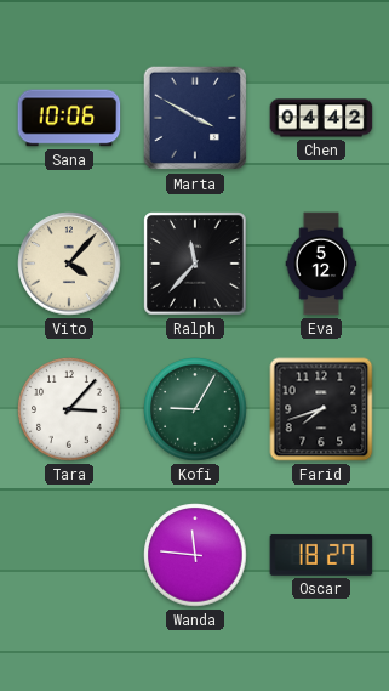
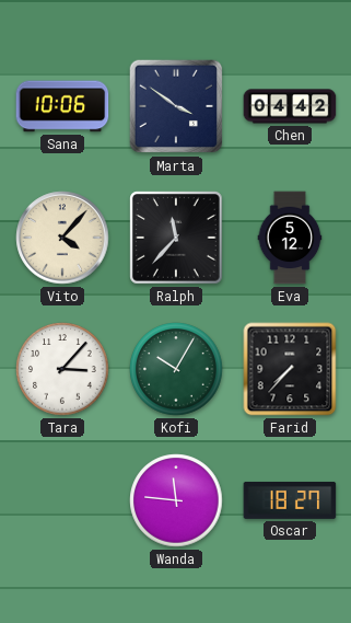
Marta: 3:50 -> 3:51
Kofi: 9:05 -> 10:05
Farid: 7:42 -> 7:37
